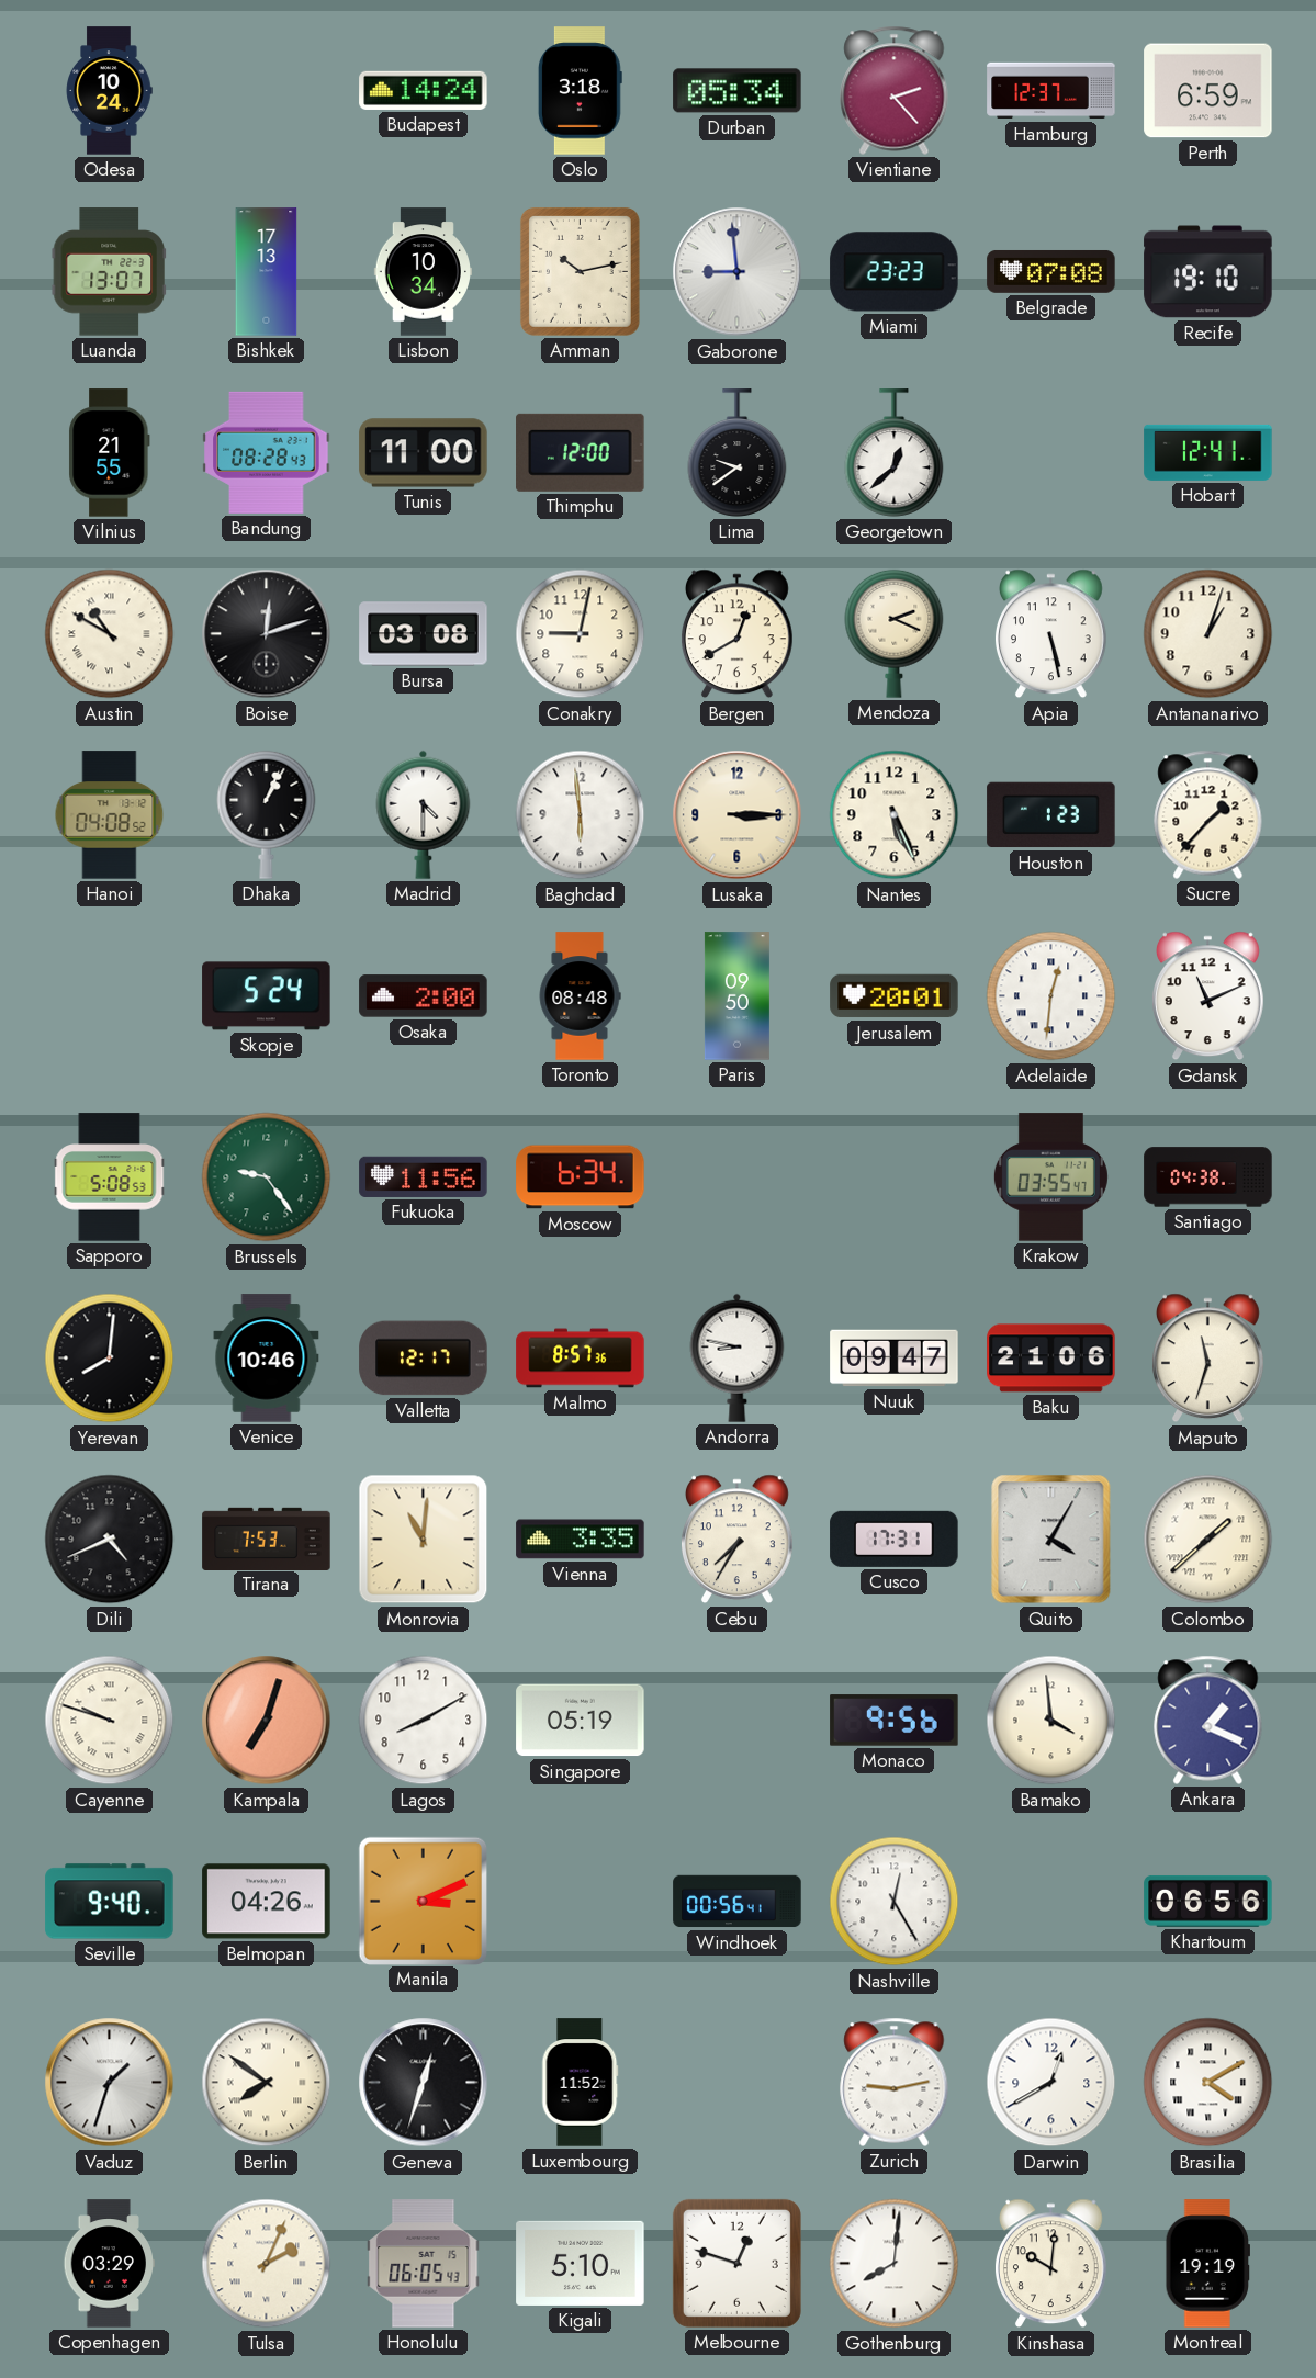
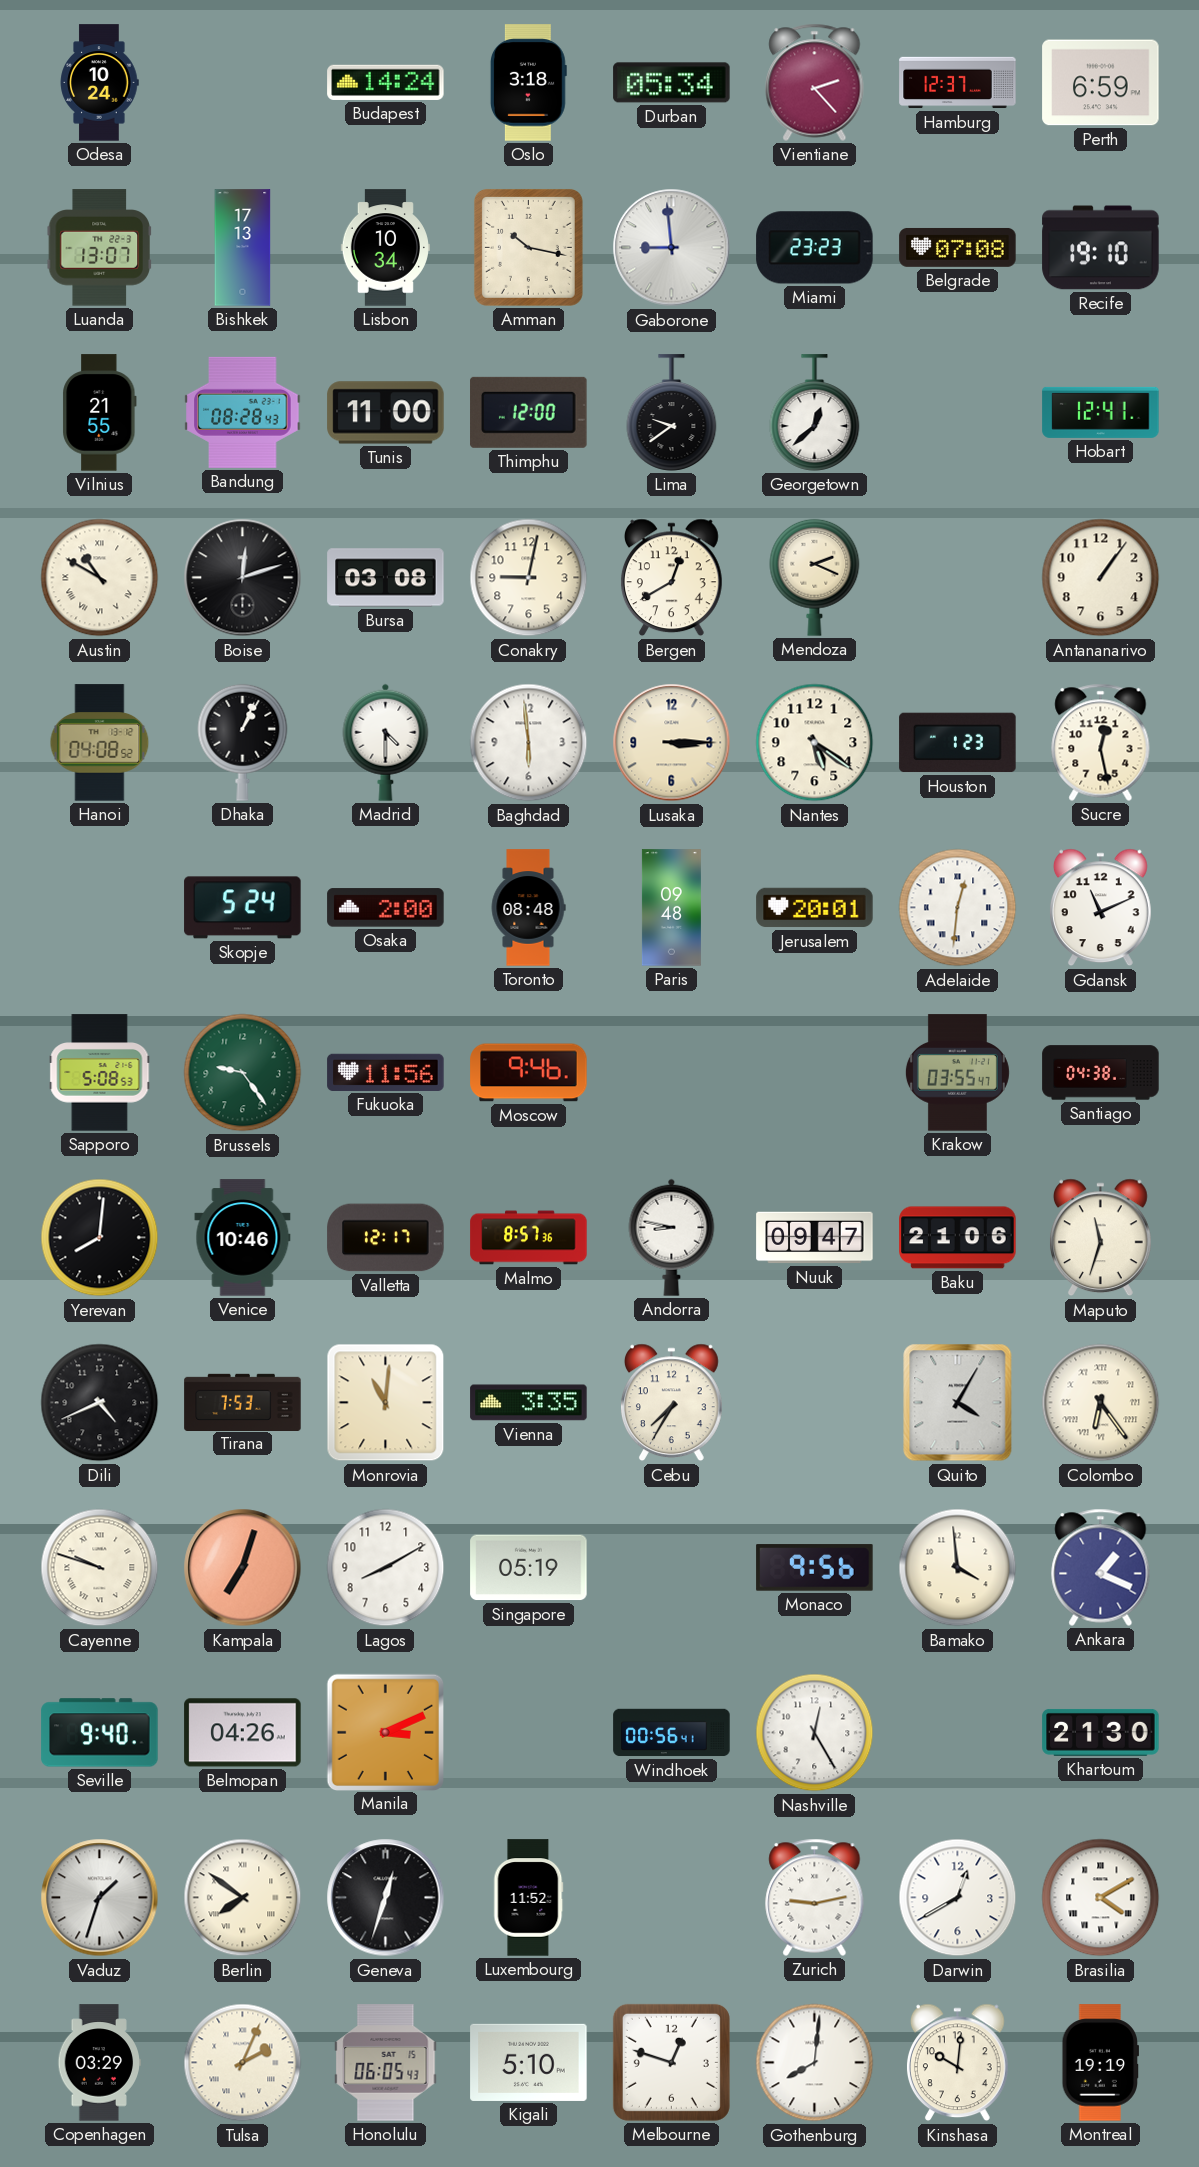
Amman: 10:13 -> 10:17
Apia: 5:28 -> none
Antananarivo: 1:03 -> 1:06
Nantes: 5:26 -> 5:21
Sucre: 1:37 -> 12:28
Paris: 09:50 -> 09:48
Moscow: 6:34 -> 9:46
Cusco: 17:31 -> none
Colombo: 1:38 -> 6:24
Khartoum: 06:56 -> 21:30
